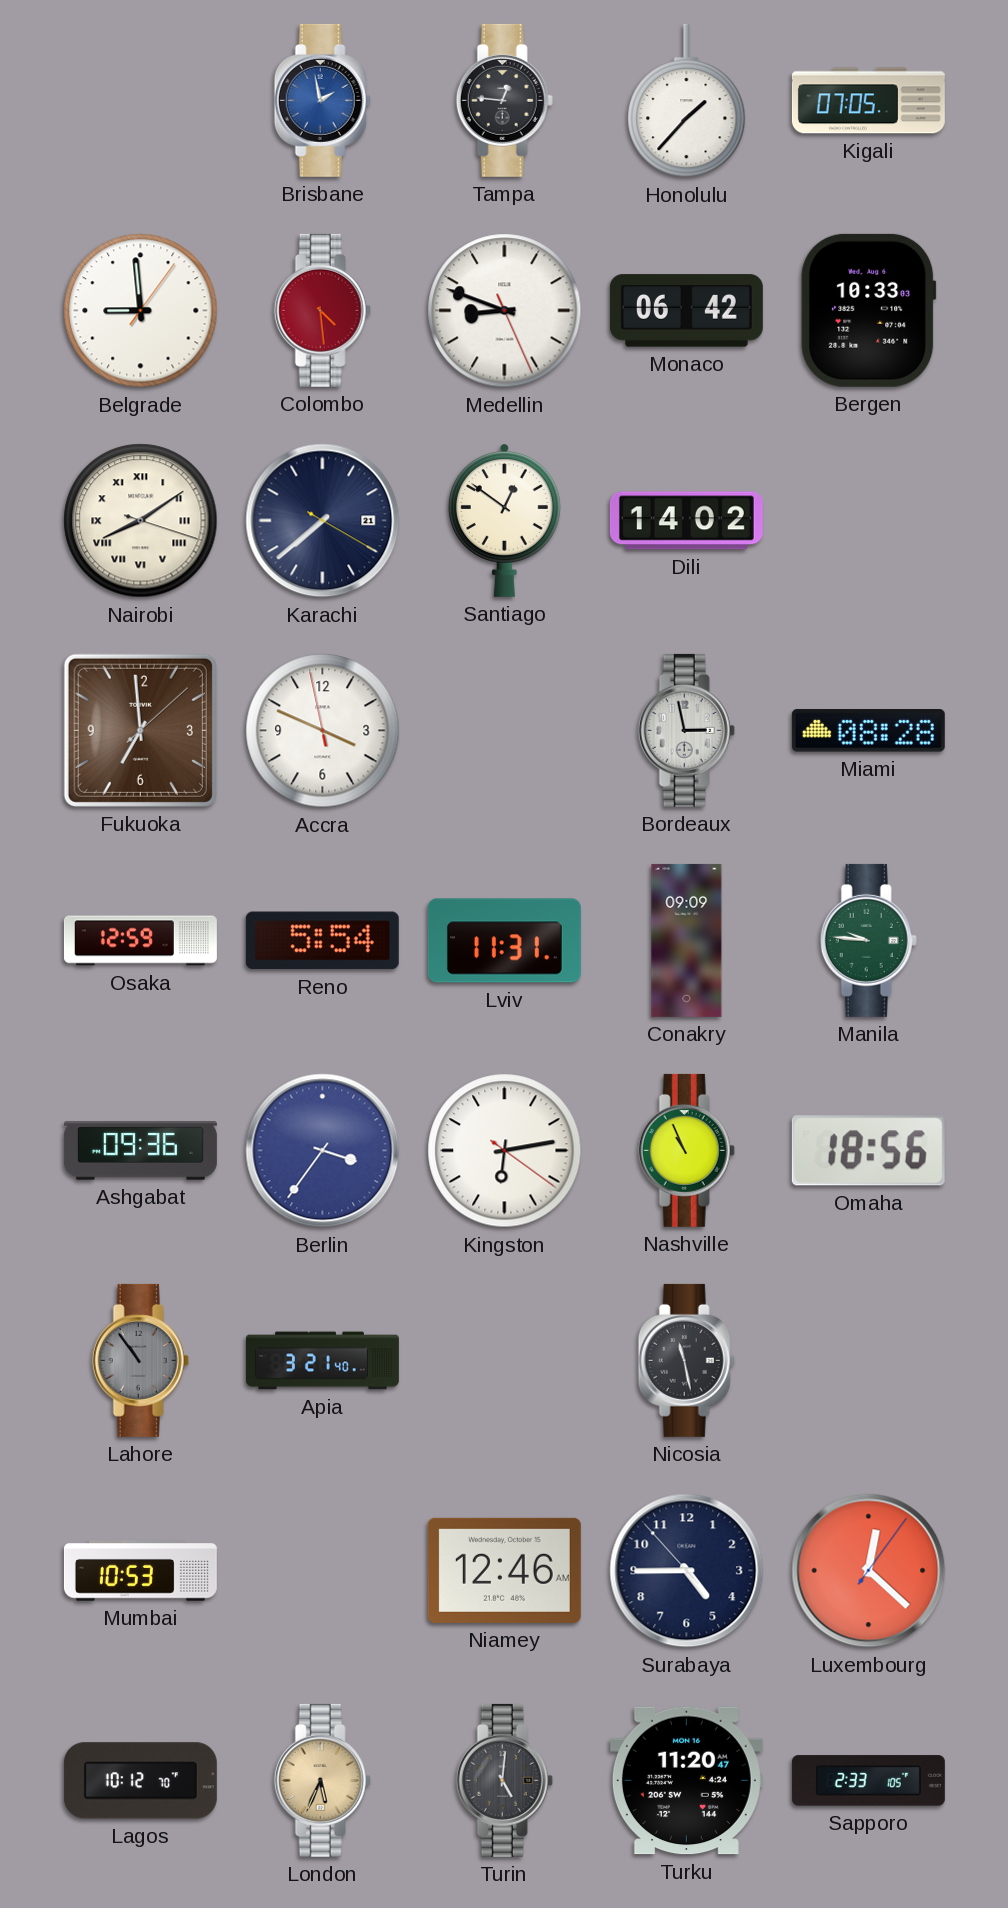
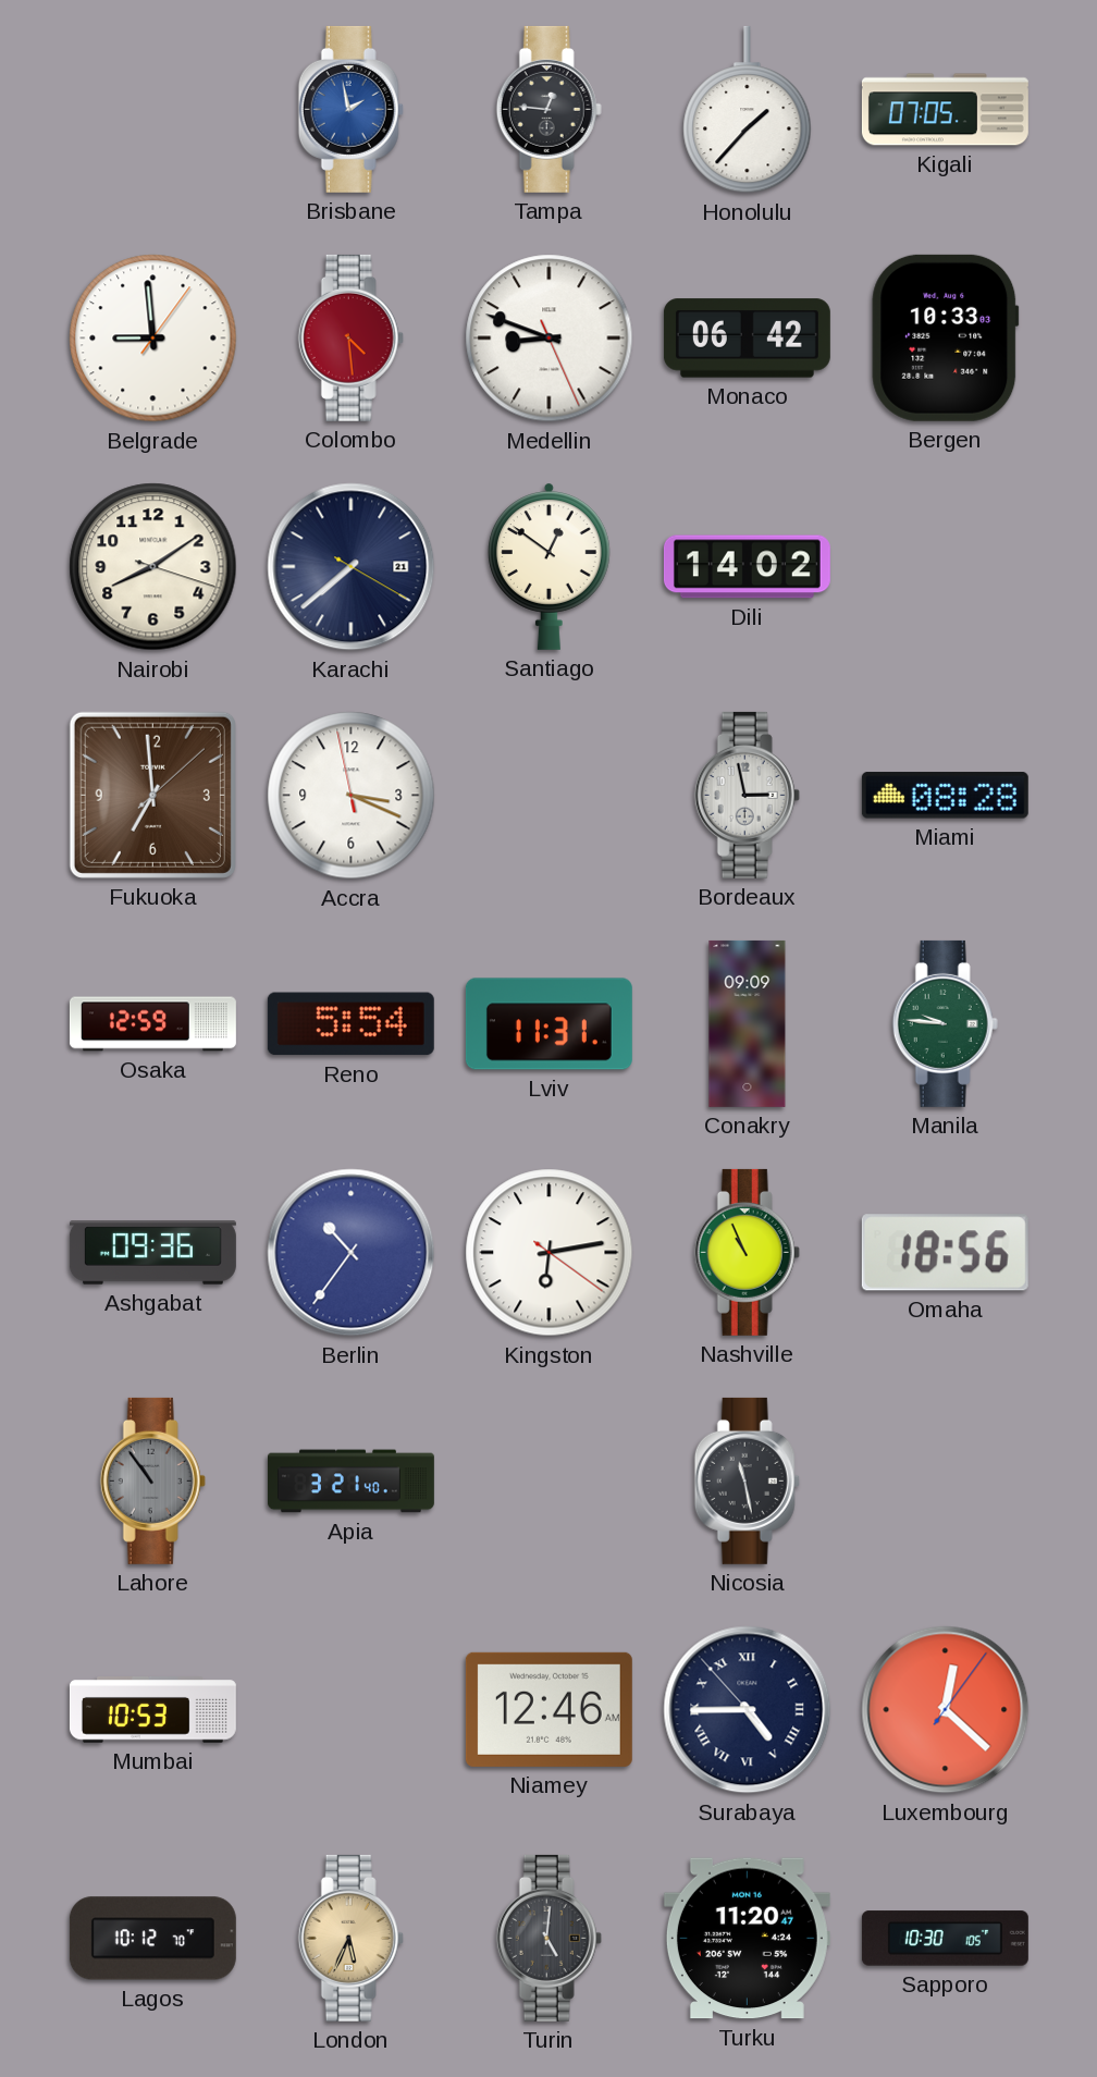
Nairobi numerals: Roman -> Arabic
Accra: 3:48 -> 3:18
Berlin: 3:36 -> 10:36
Surabaya numerals: Arabic -> Roman
Sapporo: 2:33 -> 10:30
